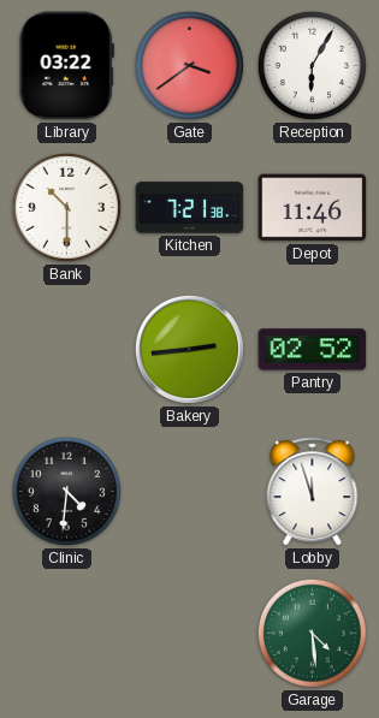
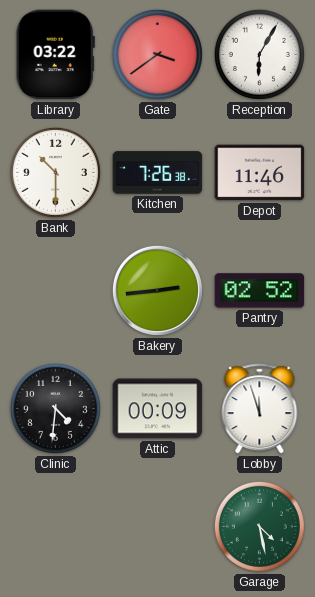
Kitchen: 7:21 -> 7:26
Attic: none -> 00:09
Garage: 4:29 -> 4:28
